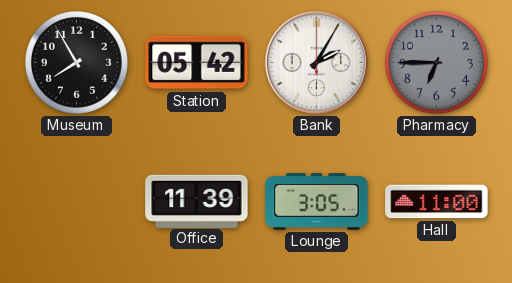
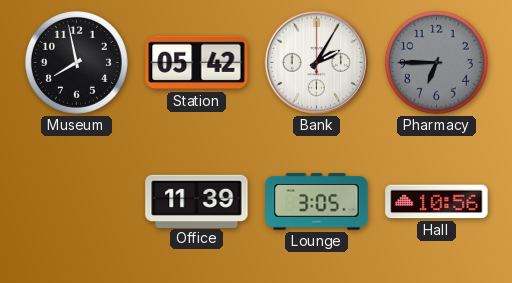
Museum: 7:55 -> 7:58
Hall: 11:00 -> 10:56
